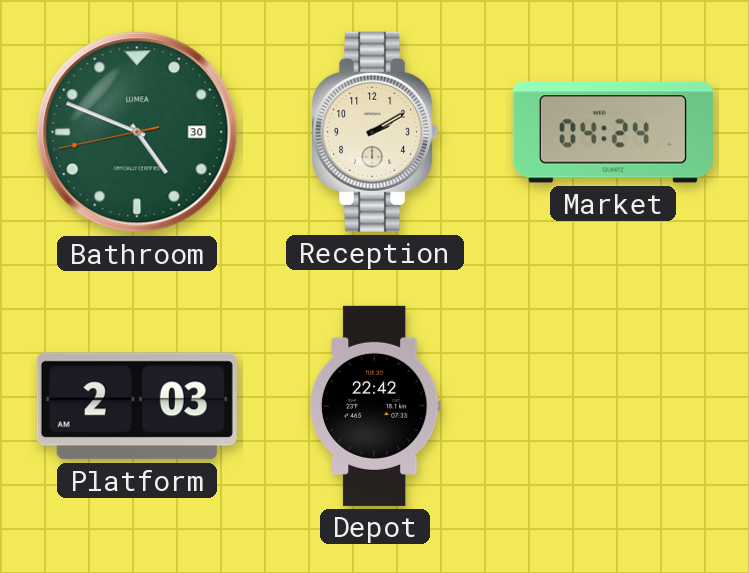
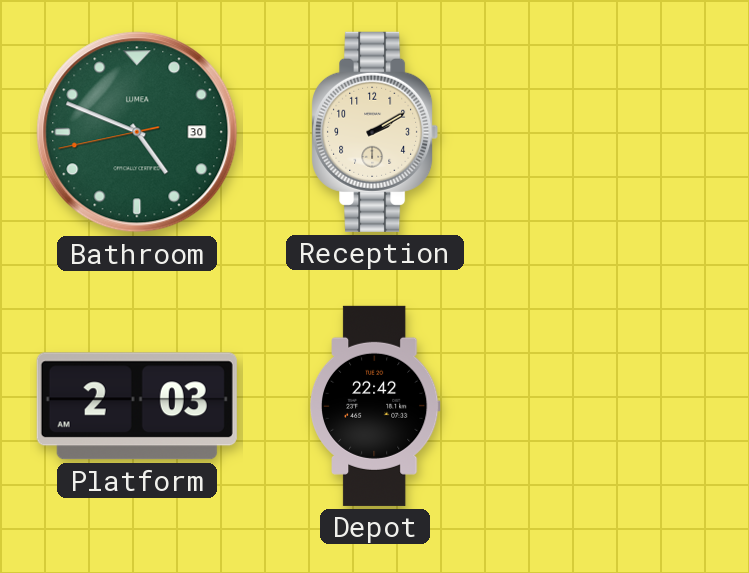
Market: 04:24 -> none
